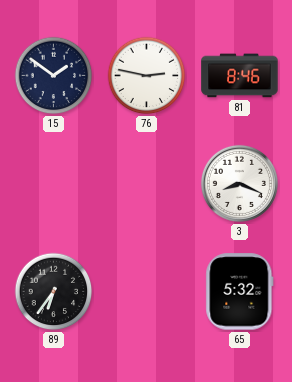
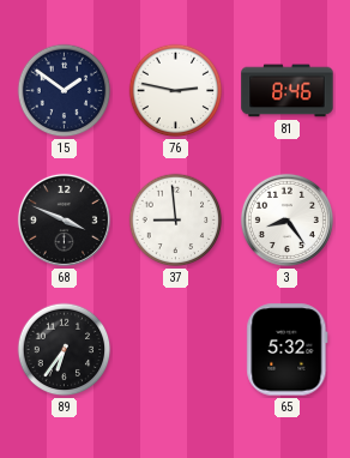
68: none -> 3:49
37: none -> 8:59
3: 8:19 -> 8:24
